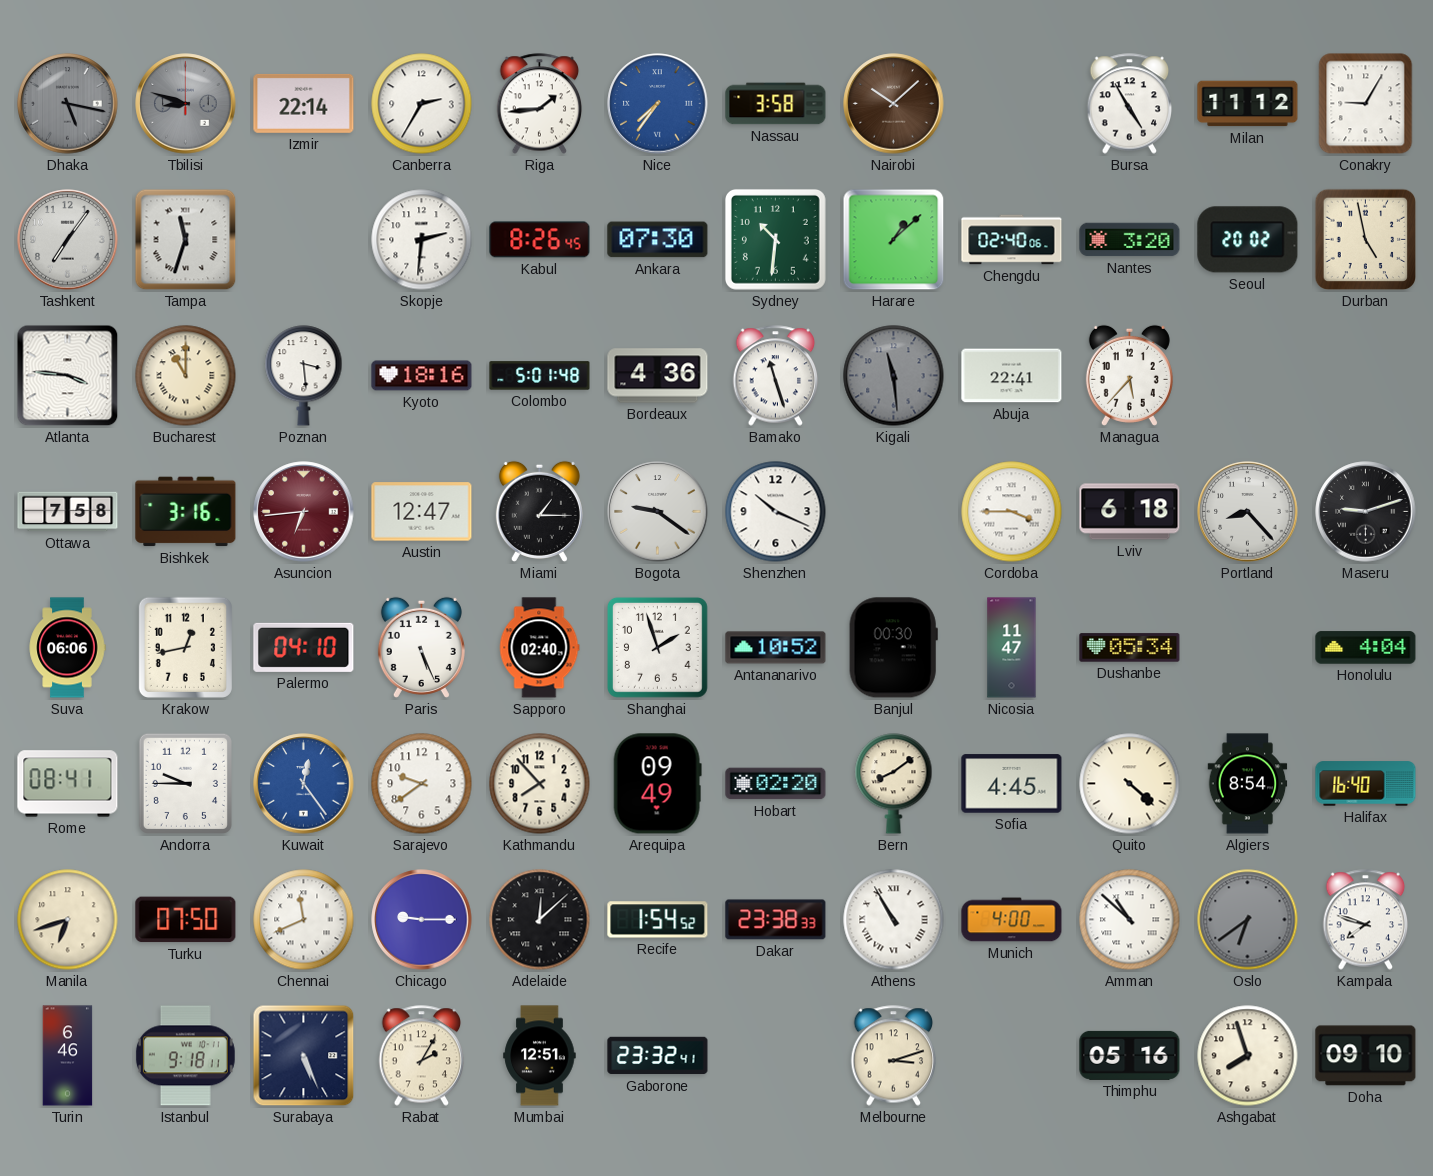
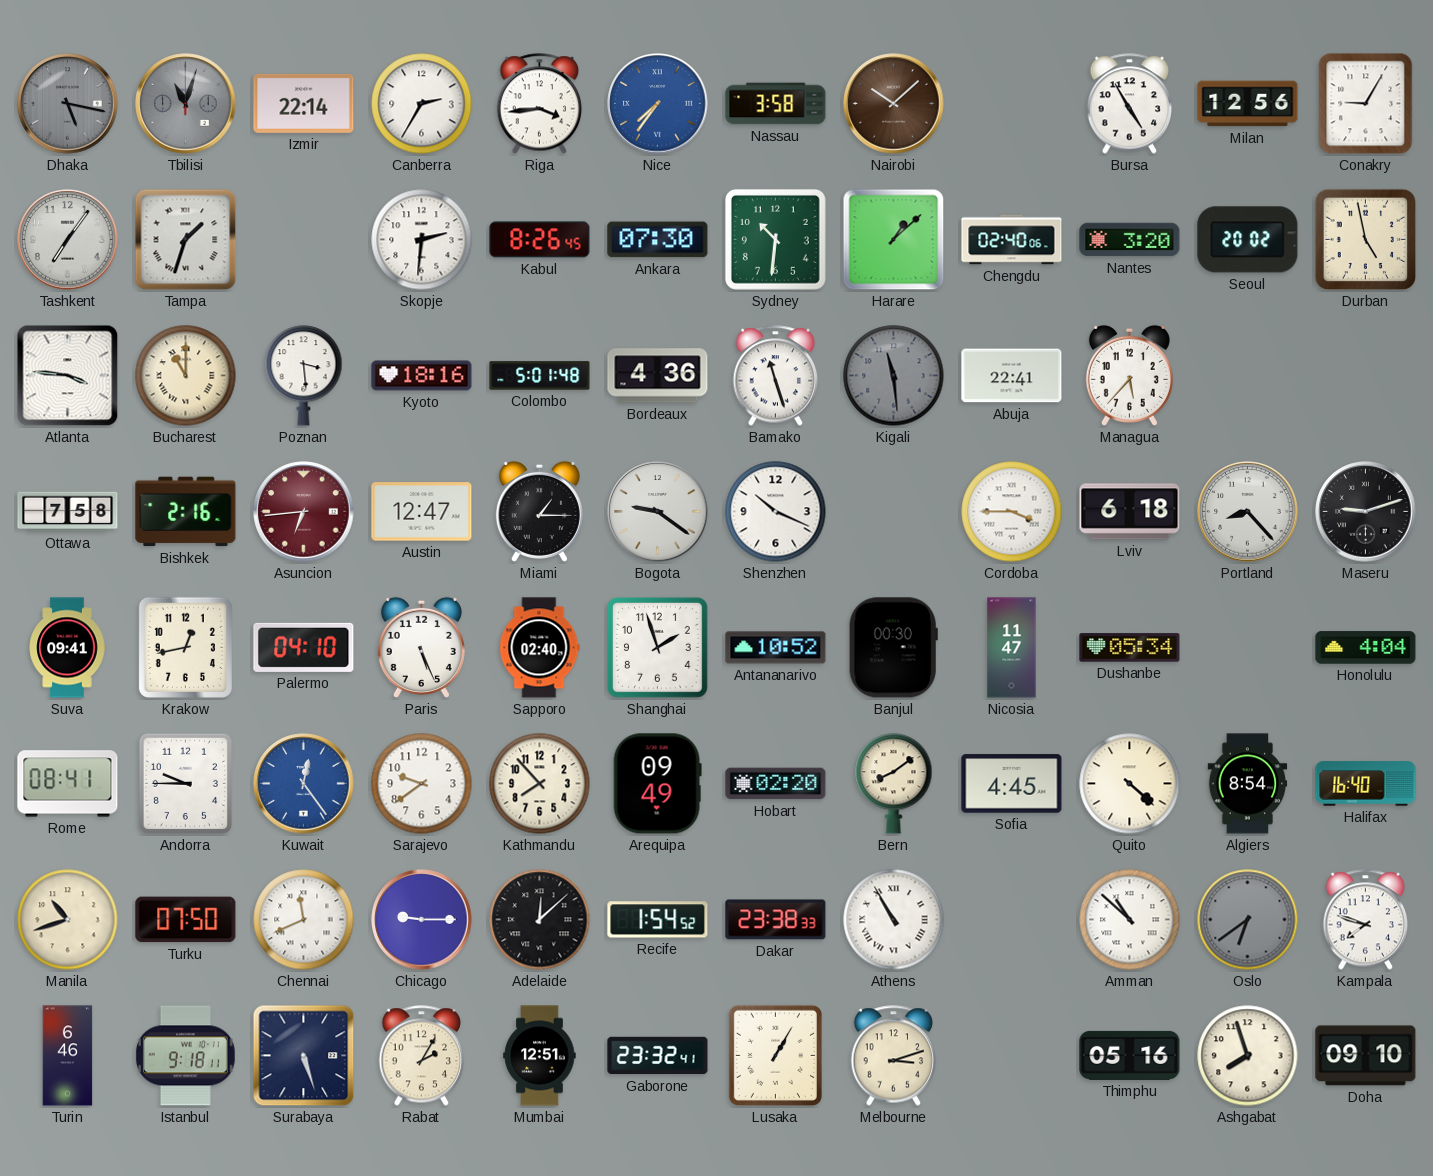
Tbilisi: 8:48 -> 11:03
Riga: 1:44 -> 3:44
Milan: 11:12 -> 12:56
Tampa: 11:33 -> 1:33
Bishkek: 3:16 -> 2:16
Suva: 06:06 -> 09:41
Manila: 6:42 -> 10:42
Munich: 4:00 -> none
Surabaya: 5:26 -> 5:27
Lusaka: none -> 1:05
